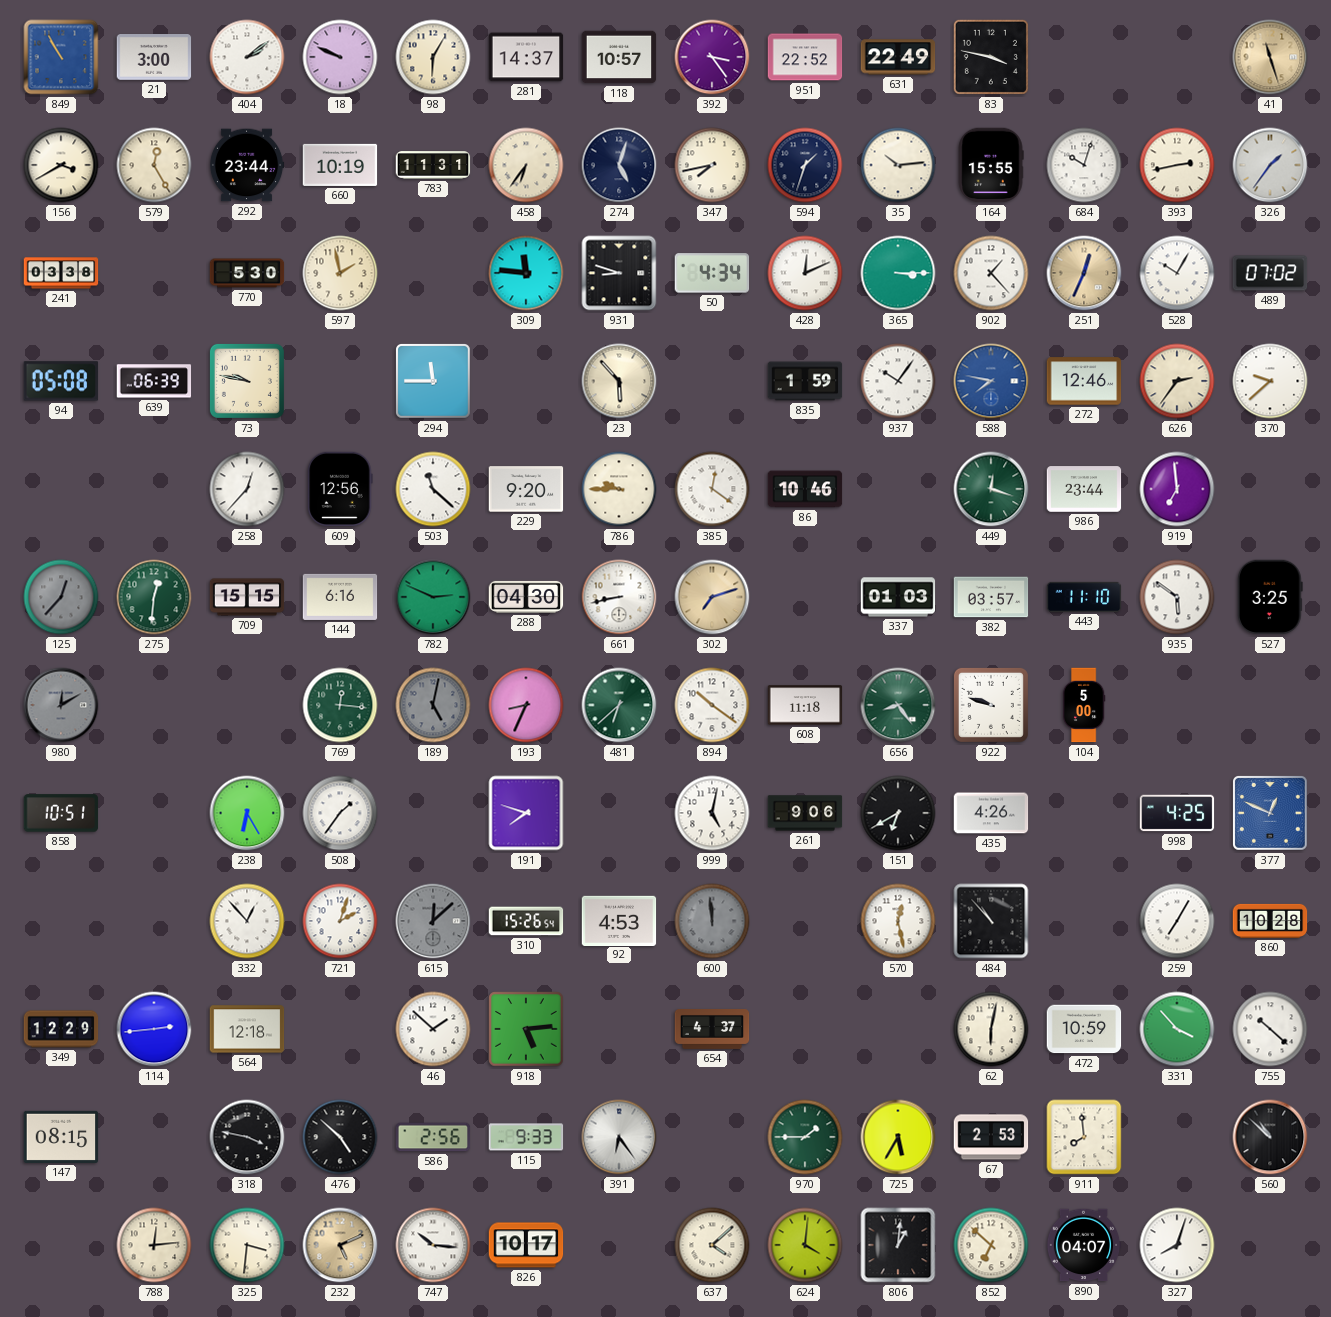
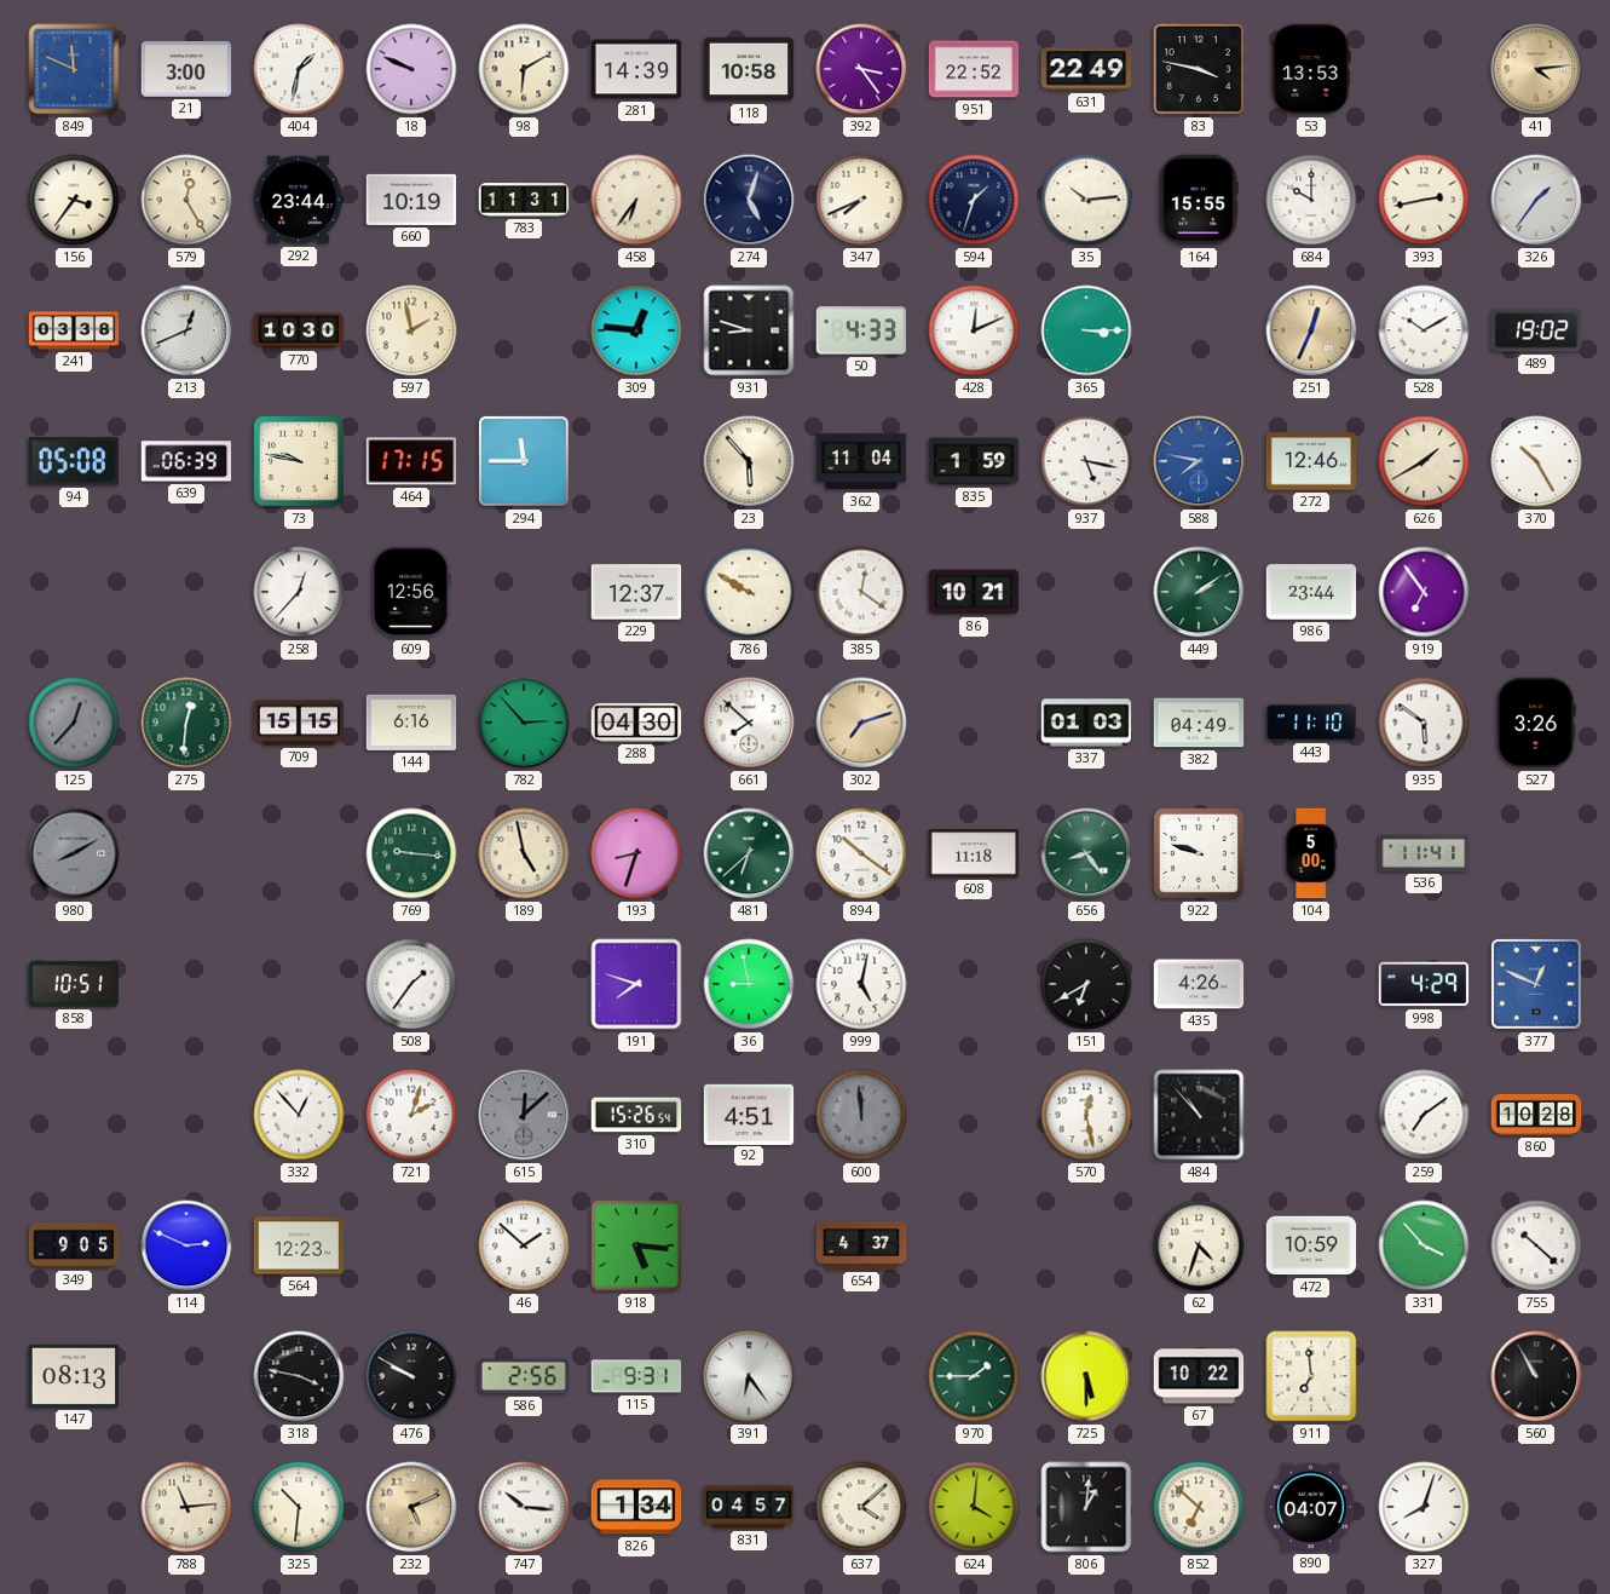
849: 10:55 -> 11:49
404: 2:09 -> 1:32
98: 6:05 -> 6:10
281: 14:37 -> 14:39
118: 10:57 -> 10:58
53: none -> 13:53
41: 11:27 -> 4:14
156: 3:40 -> 3:36
347: 7:43 -> 7:41
684: 10:03 -> 10:00
213: none -> 12:41
770: 5:30 -> 10:30
309: 11:46 -> 12:46
50: 4:34 -> 4:33
902: 1:23 -> none
528: 10:05 -> 10:10
489: 07:02 -> 19:02
464: none -> 17:15
362: none -> 11:04
937: 10:06 -> 5:17
626: 2:36 -> 1:40
370: 9:38 -> 10:25
503: 11:22 -> none
229: 9:20 -> 12:37
786: 9:45 -> 9:50
86: 10:46 -> 10:21
449: 12:18 -> 2:09
919: 6:59 -> 6:54
782: 2:49 -> 2:53
661: 8:43 -> 7:52
382: 03:57 -> 04:49
527: 3:25 -> 3:26
980: 12:10 -> 8:10
769: 12:16 -> 9:16
189: 5:02 -> 4:58
189 dial: grey -> cream
193: 8:34 -> 8:33
536: none -> 11:41
238: 6:25 -> none
36: none -> 8:58
261: 9:06 -> none
998: 4:25 -> 4:29
92: 4:53 -> 4:51
259: 7:05 -> 7:09
349: 12:29 -> 9:05
114: 2:44 -> 2:49
564: 12:18 -> 12:23
918: 5:14 -> 5:16
62: 6:02 -> 4:33
147: 08:15 -> 08:13
476: 4:52 -> 9:50
115: 9:33 -> 9:31
725: 5:35 -> 5:30
67: 2:53 -> 10:22
911: 7:59 -> 6:59
560: 10:52 -> 10:55
788: 12:14 -> 11:14
325: 3:31 -> 10:31
826: 10:17 -> 1:34
831: none -> 04:57
